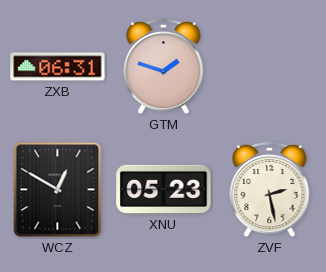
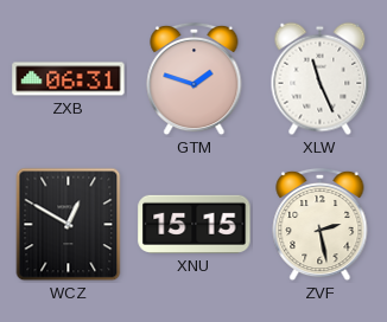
XLW: none -> 11:26
XNU: 05:23 -> 15:15
